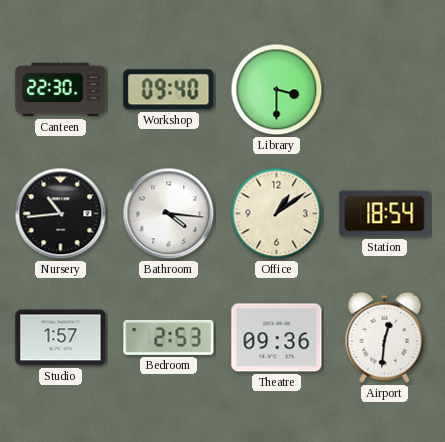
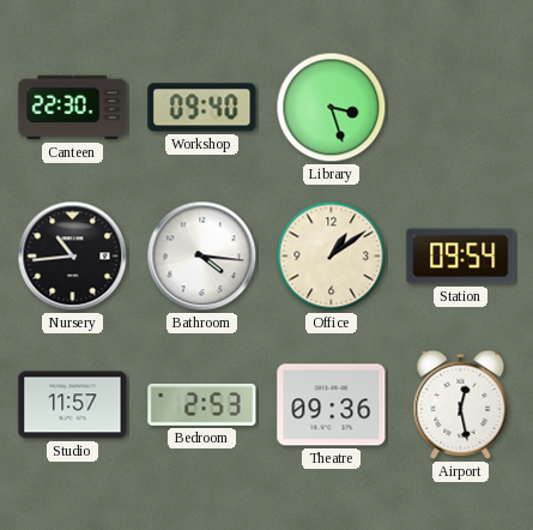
Library: 3:30 -> 3:27
Station: 18:54 -> 09:54
Studio: 1:57 -> 11:57
Airport: 12:31 -> 12:28
